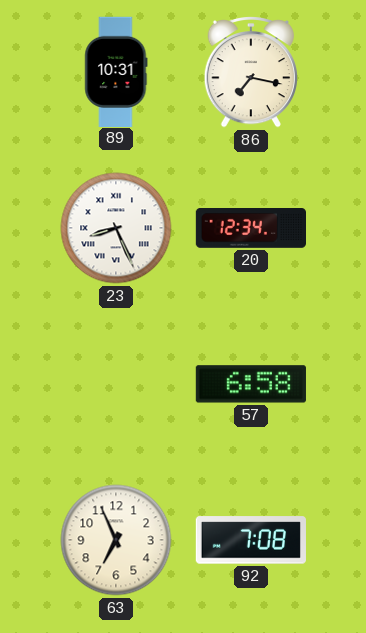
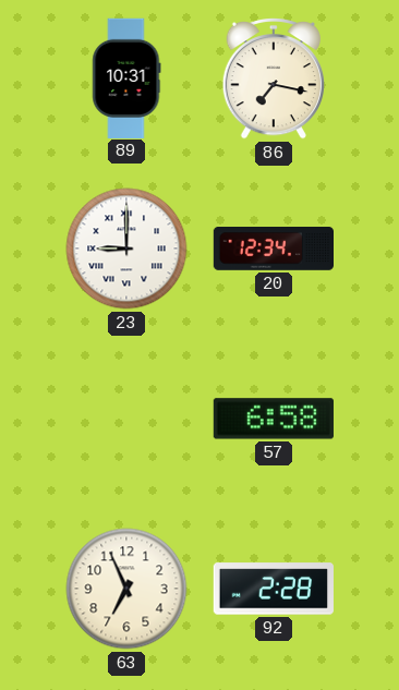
23: 8:26 -> 9:00
92: 7:08 -> 2:28
